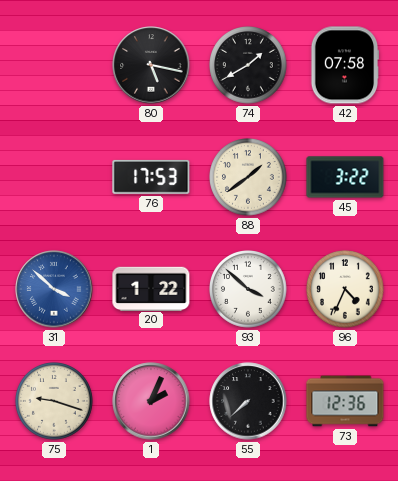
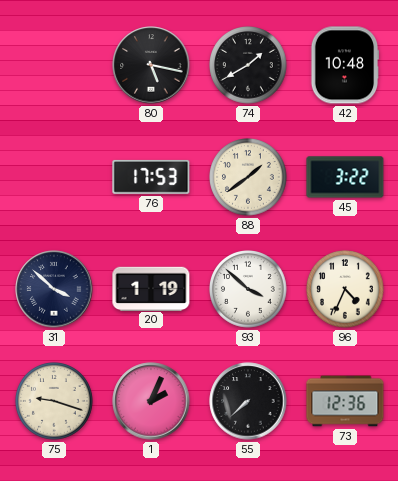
42: 07:58 -> 10:48
31 dial: blue -> navy
20: 1:22 -> 1:19
